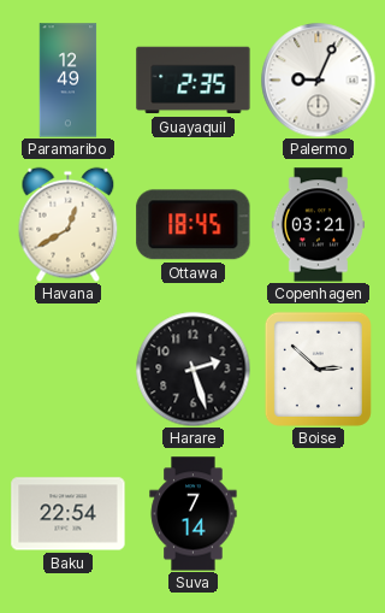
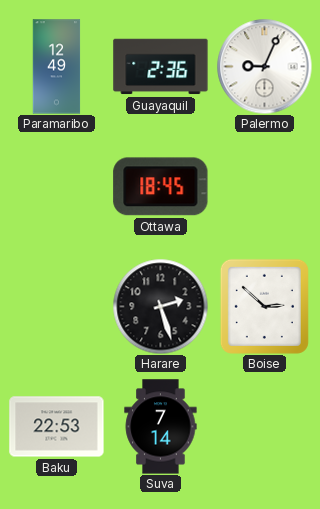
Guayaquil: 2:35 -> 2:36
Havana: 12:40 -> none
Copenhagen: 03:21 -> none
Baku: 22:54 -> 22:53
